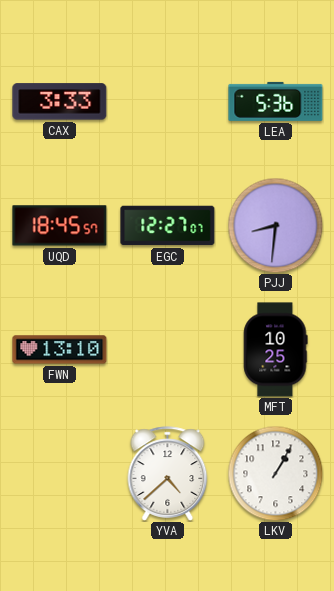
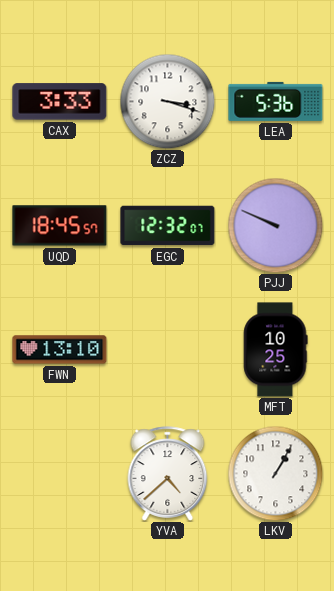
ZCZ: none -> 3:18
EGC: 12:27 -> 12:32
PJJ: 8:31 -> 9:49
